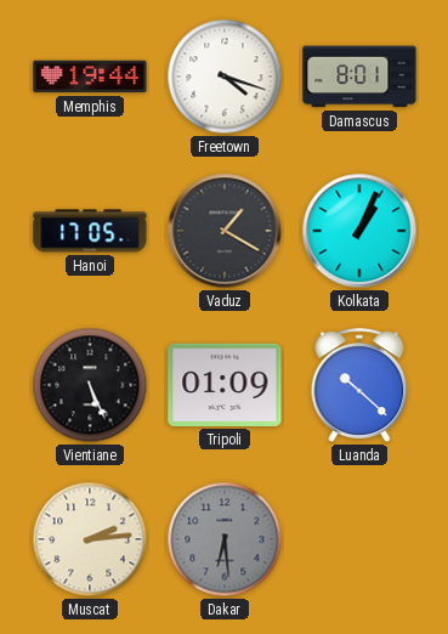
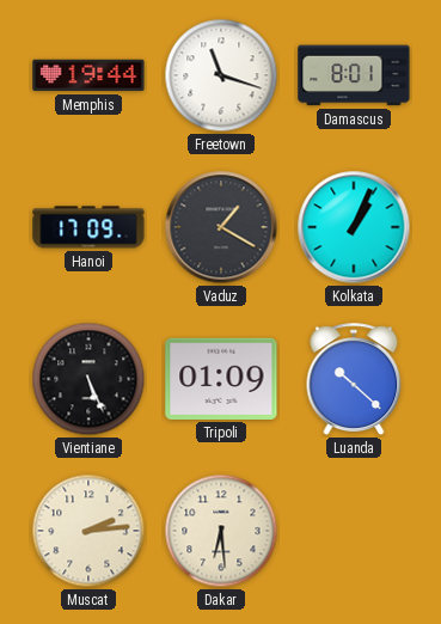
Freetown: 4:18 -> 11:18
Hanoi: 17:05 -> 17:09
Dakar dial: grey -> cream
